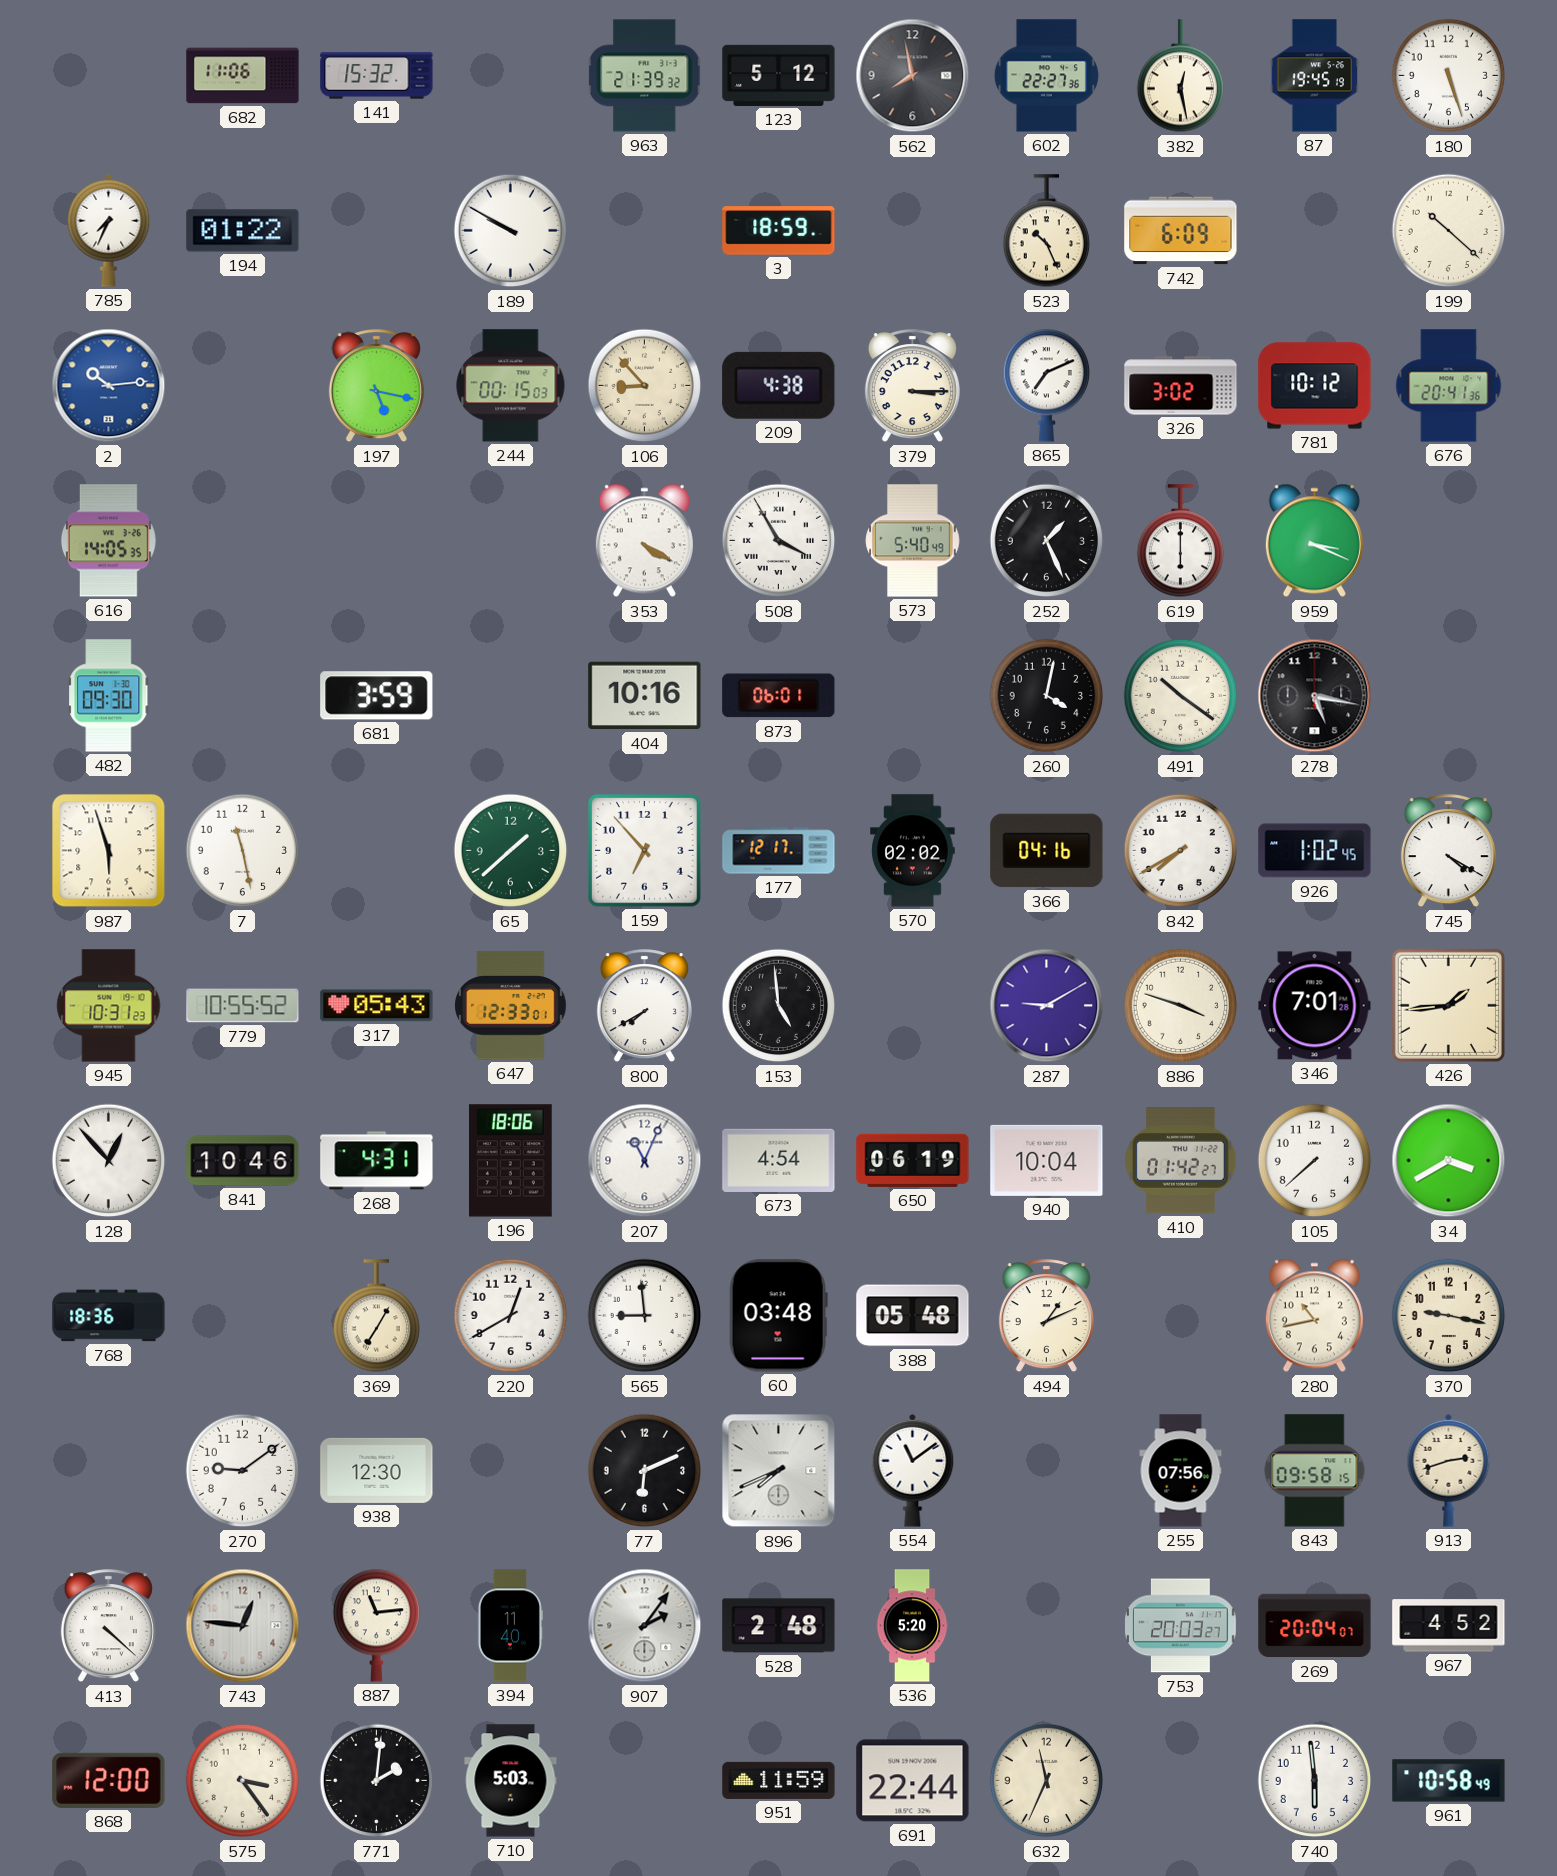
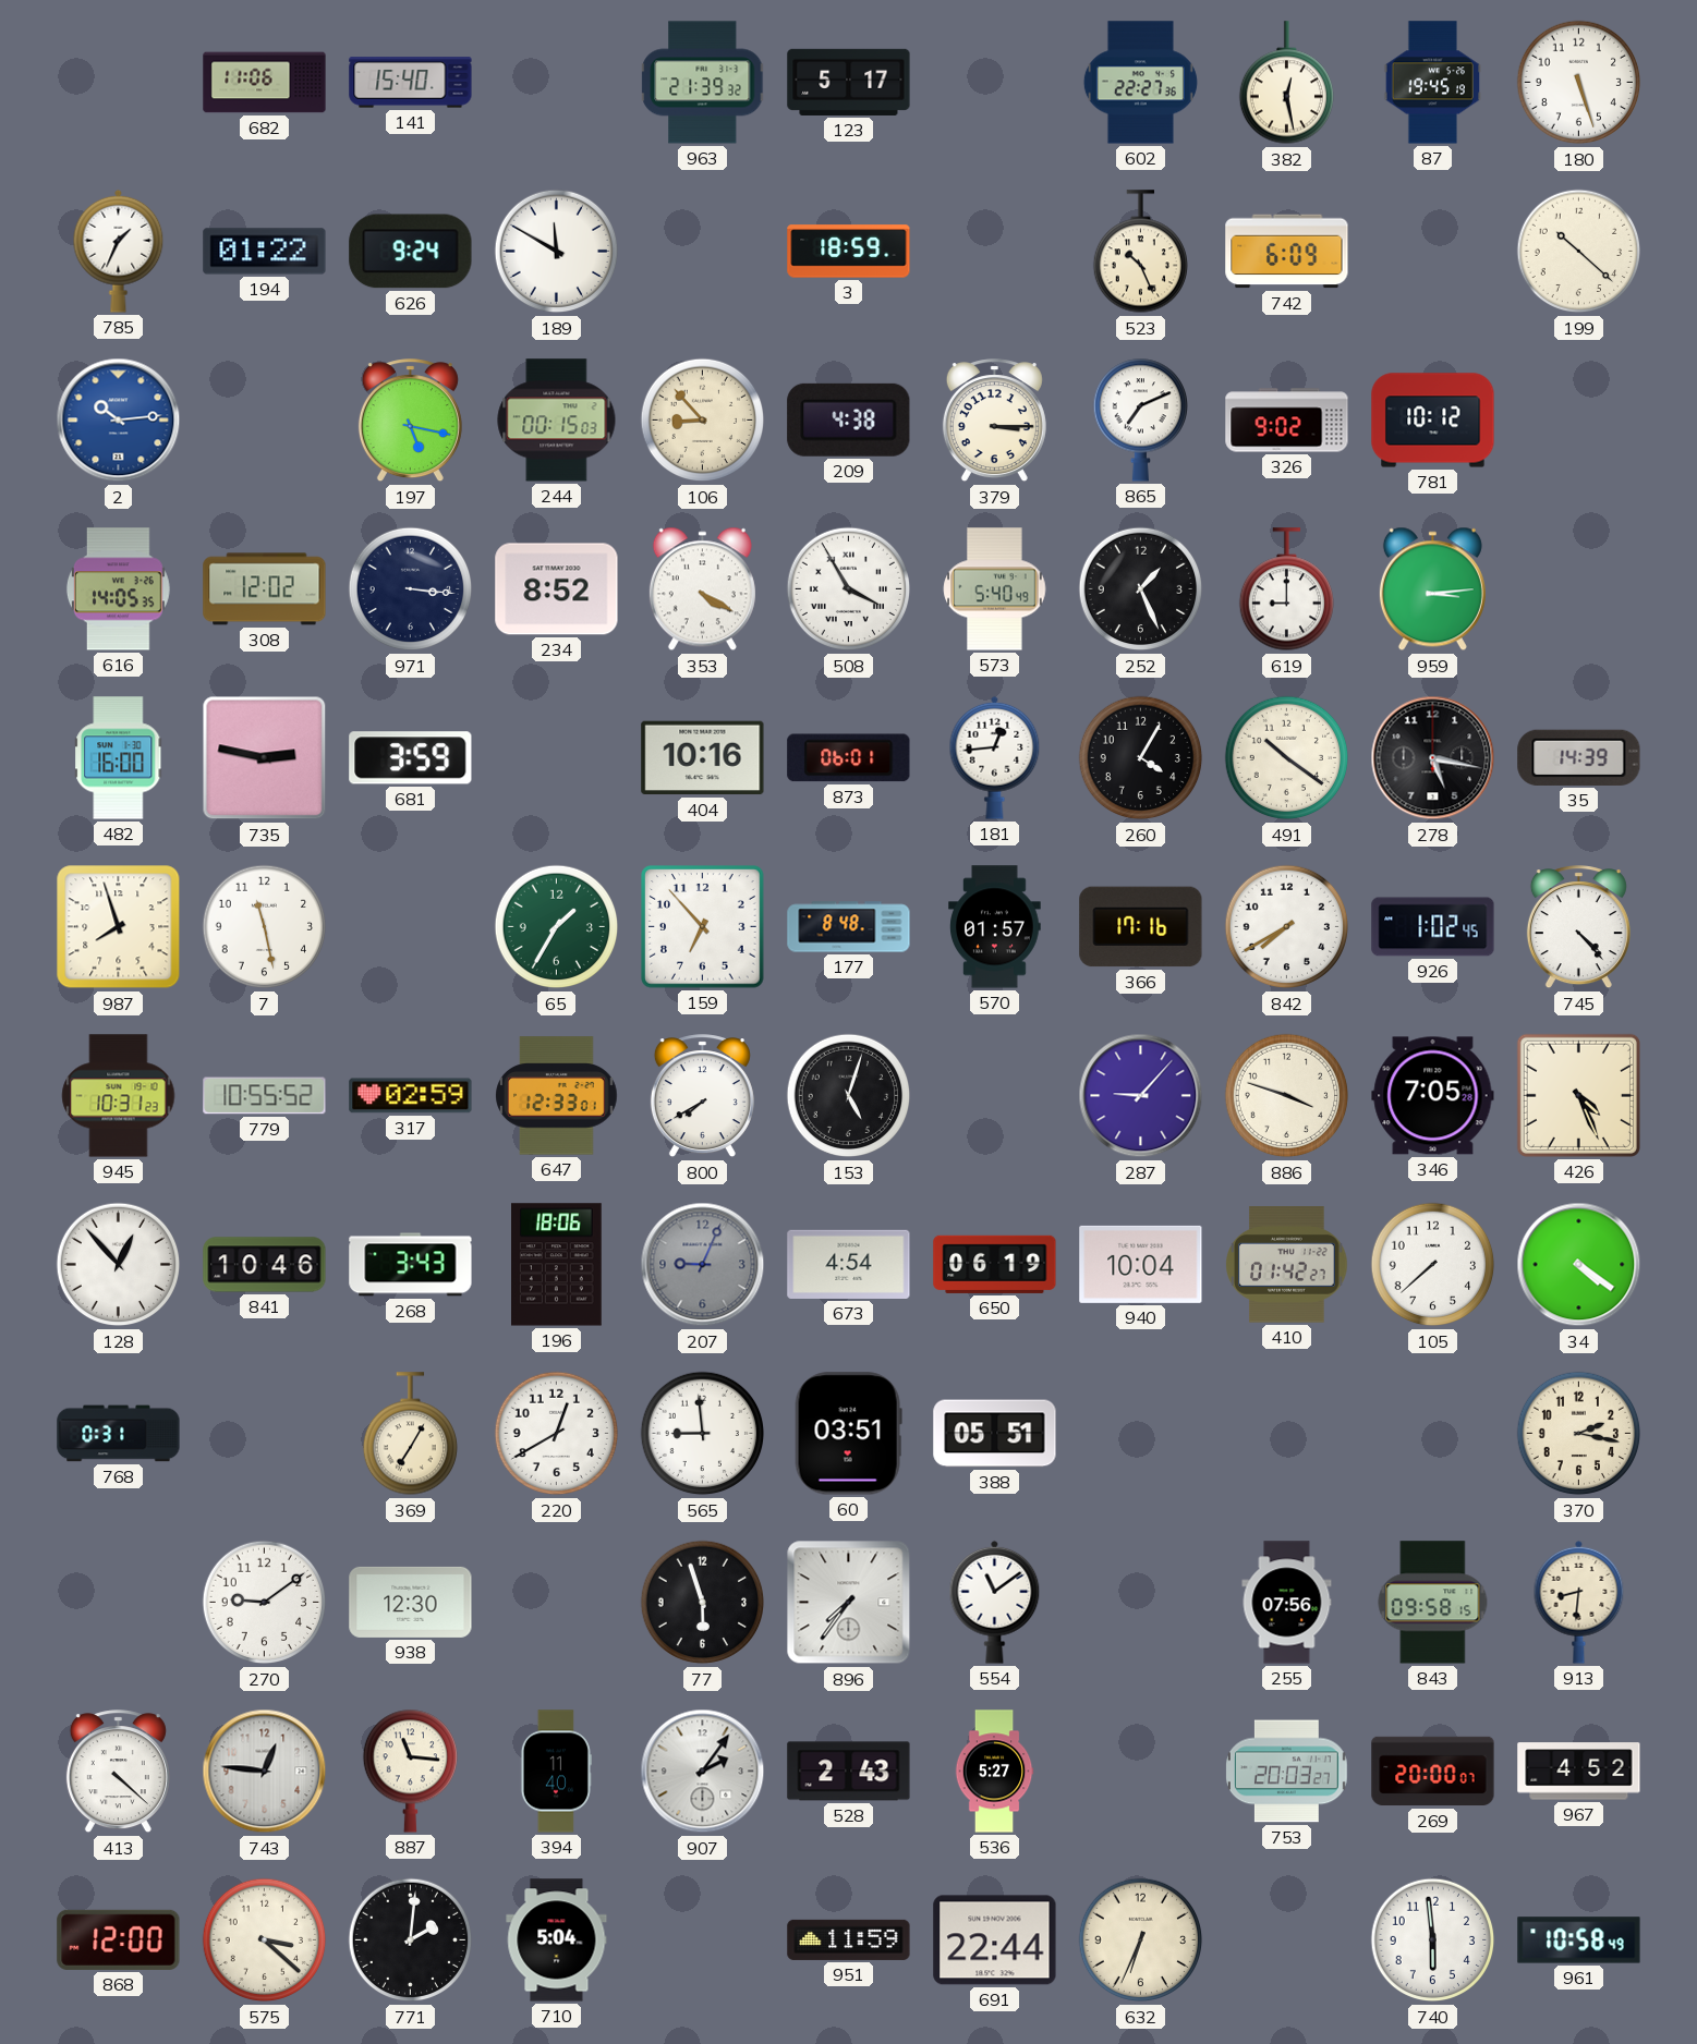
141: 15:32 -> 15:40
123: 5:12 -> 5:17
562: 7:58 -> none
785: 7:34 -> 1:34
626: none -> 9:24
189: 9:50 -> 11:50
326: 3:02 -> 9:02
676: 20:41 -> none
308: none -> 12:02
971: none -> 3:16
234: none -> 8:52
619: 6:00 -> 9:00
959: 3:19 -> 3:14
482: 09:30 -> 16:00
735: none -> 2:47
181: none -> 12:44
260: 4:02 -> 4:05
35: none -> 14:39
987: 5:57 -> 7:57
65: 1:38 -> 1:35
177: 12:17 -> 8:48
570: 02:02 -> 01:57
366: 04:16 -> 17:16
745: 4:20 -> 4:23
317: 05:43 -> 02:59
153: 4:59 -> 5:03
287: 9:10 -> 9:07
346: 7:01 -> 7:05
426: 1:44 -> 4:26
268: 4:31 -> 3:43
207: 11:04 -> 9:04
207 dial: white -> grey
34: 3:40 -> 4:21
768: 18:36 -> 0:31
60: 03:48 -> 03:51
388: 05:48 -> 05:51
494: 1:11 -> none
280: 10:43 -> none
370: 9:17 -> 2:17
77: 6:11 -> 5:57
896: 7:41 -> 7:36
913: 2:42 -> 8:31
887: 11:14 -> 11:16
528: 2:48 -> 2:43
536: 5:20 -> 5:27
269: 20:04 -> 20:00
575: 3:24 -> 3:22
710: 5:03 -> 5:04
632: 11:34 -> 6:34
